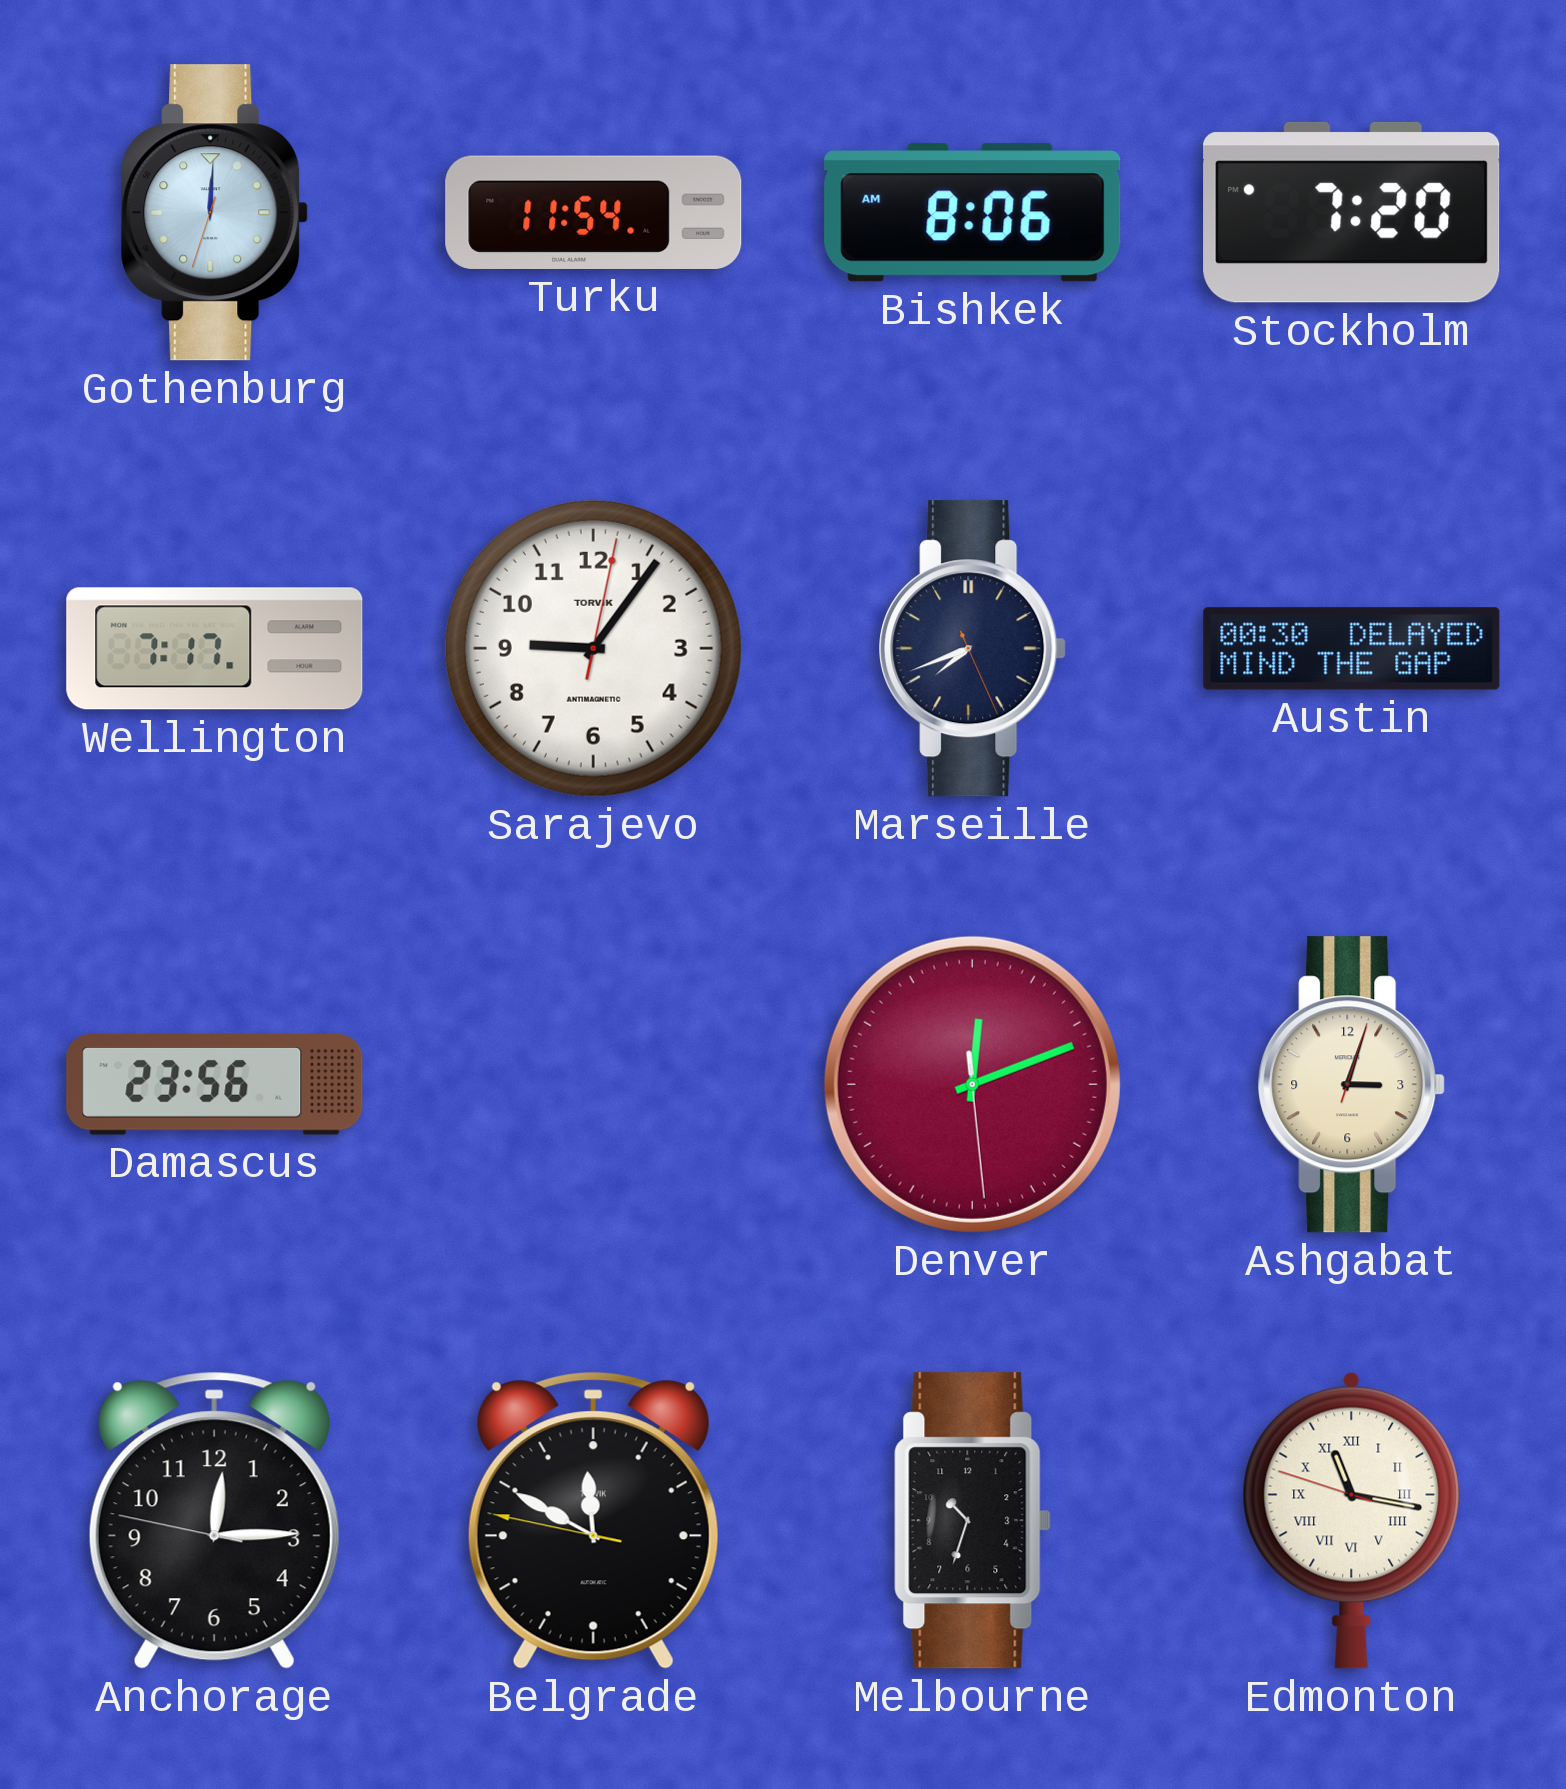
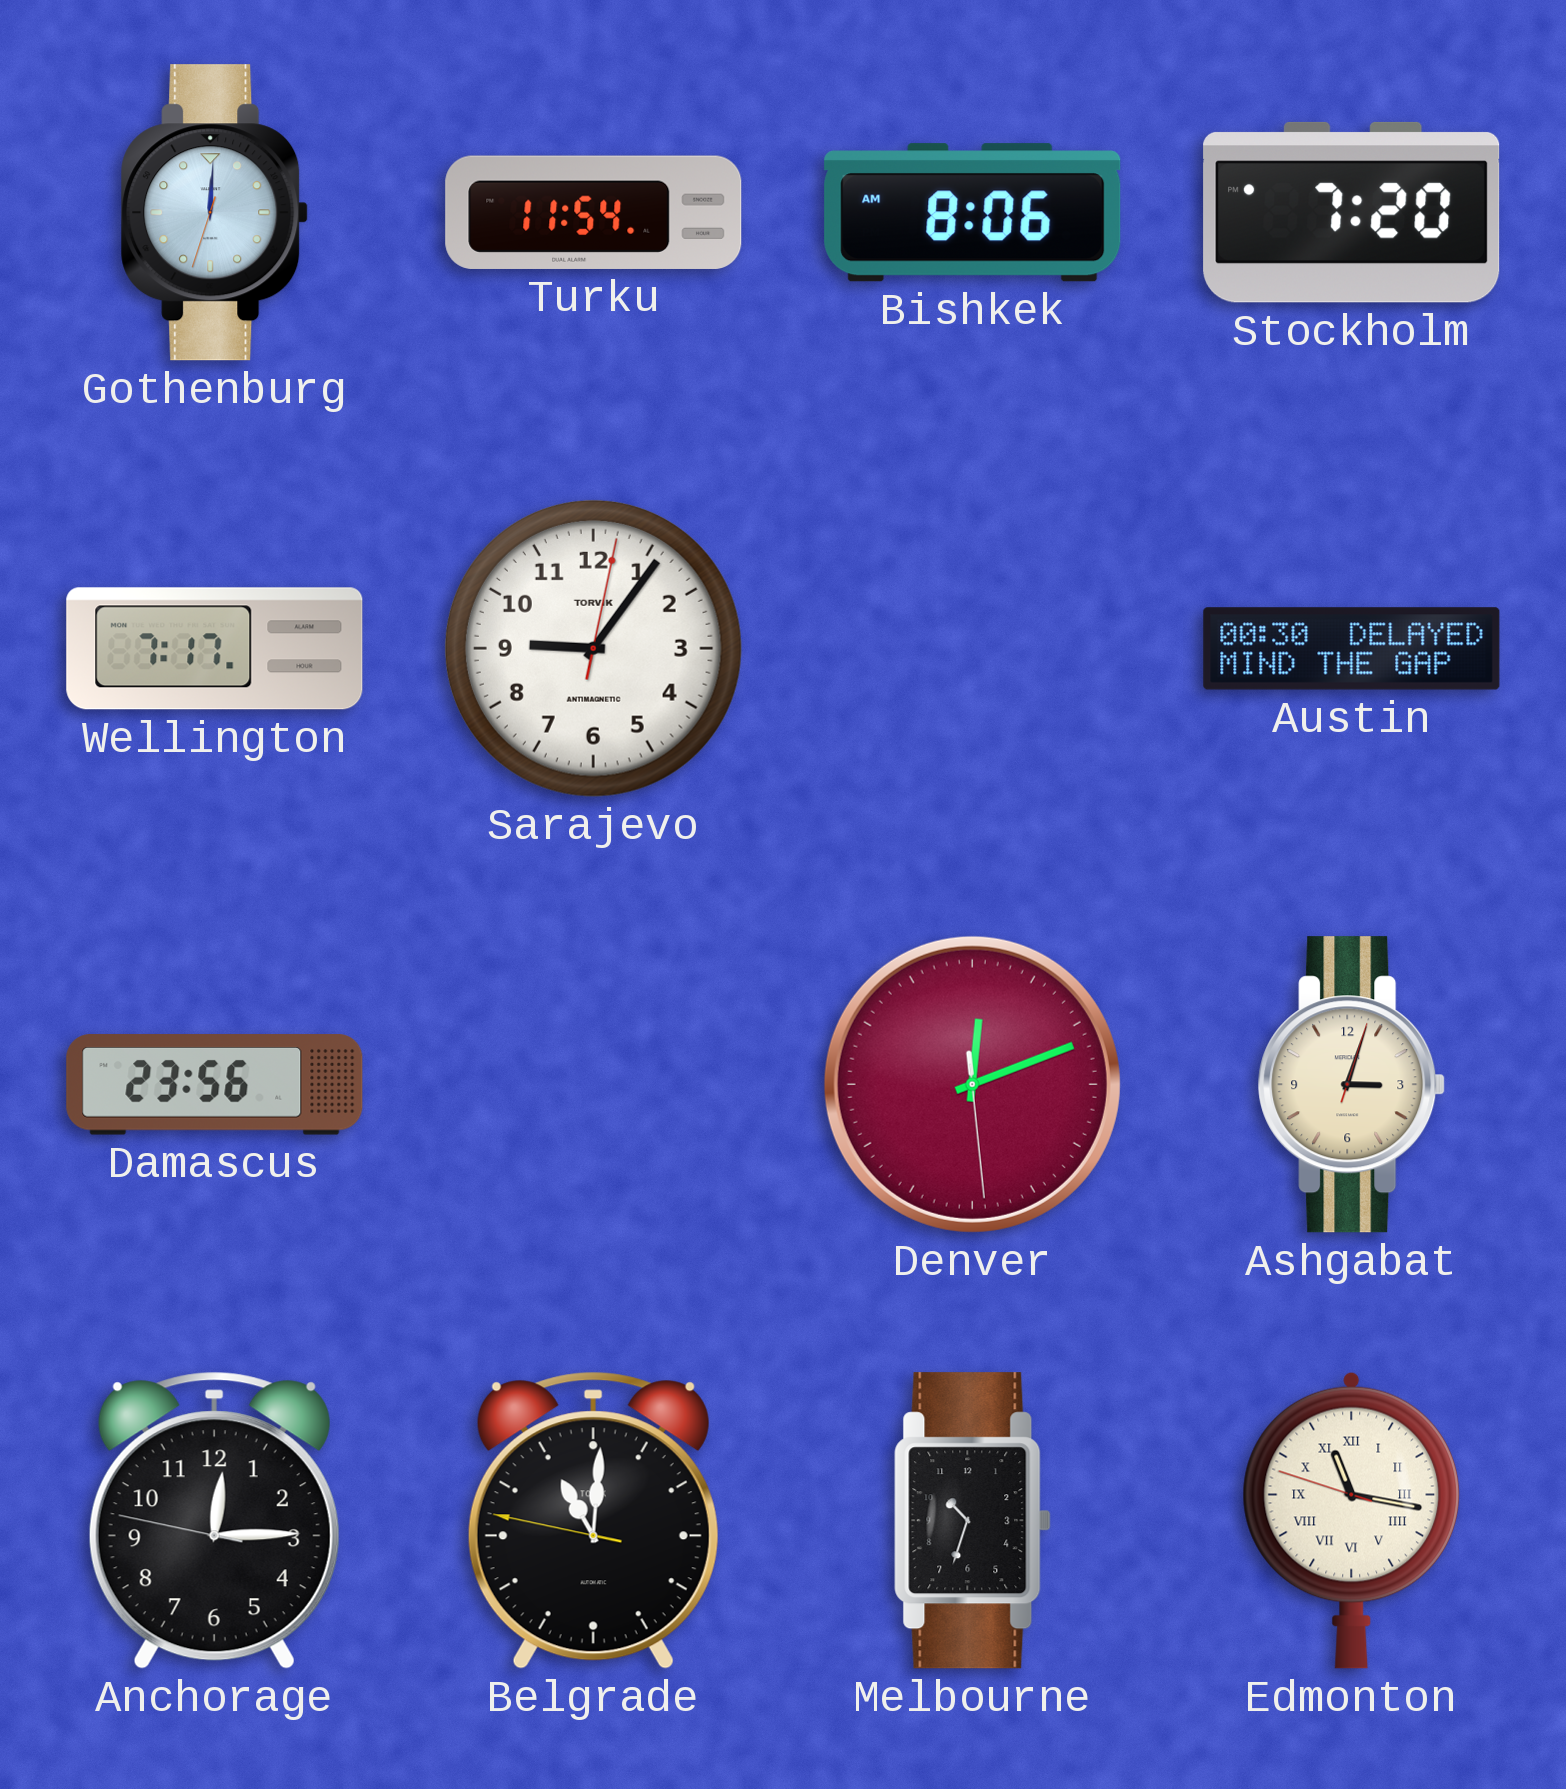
Marseille: 7:41 -> none
Belgrade: 11:49 -> 11:00
